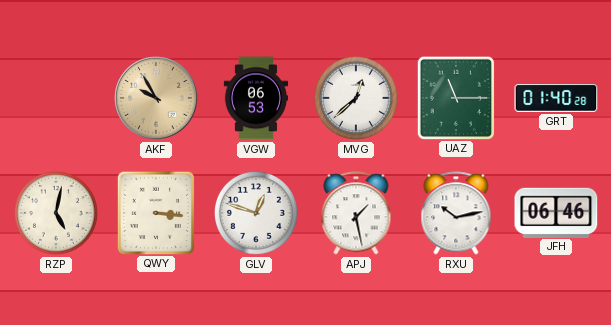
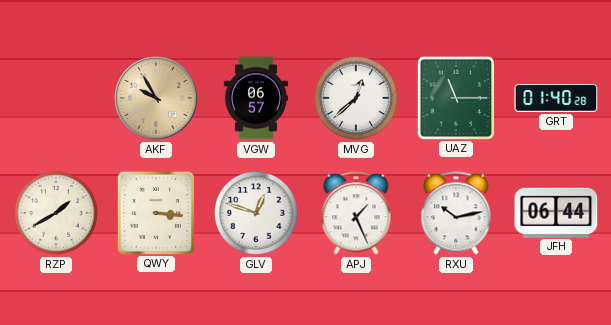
VGW: 06:53 -> 06:57
RZP: 5:02 -> 1:40
APJ: 1:28 -> 1:26
JFH: 06:46 -> 06:44
